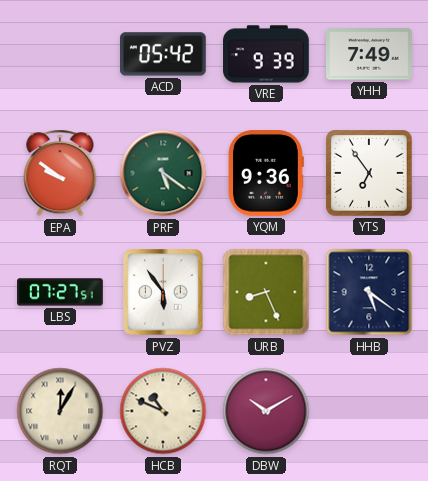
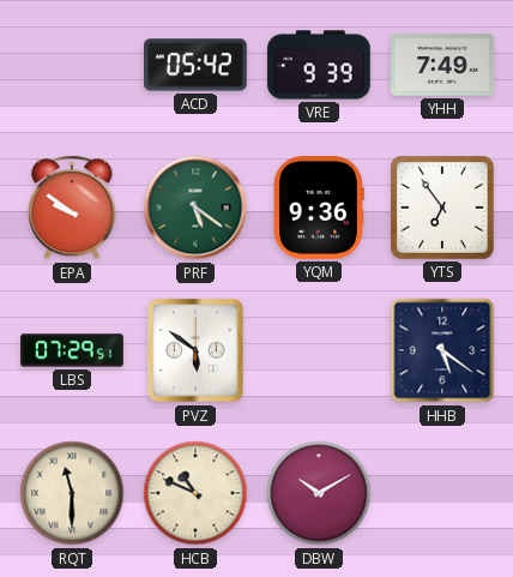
LBS: 07:27 -> 07:29
PVZ: 5:54 -> 5:51
URB: 8:26 -> none
RQT: 12:05 -> 11:30
